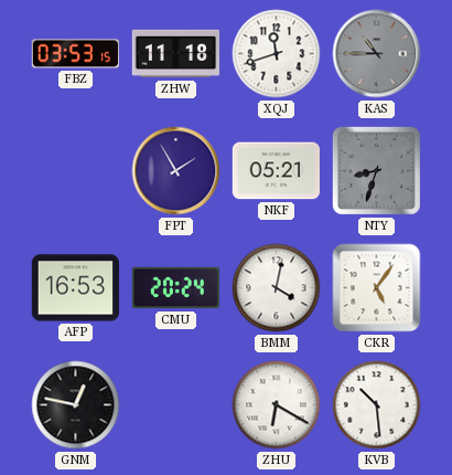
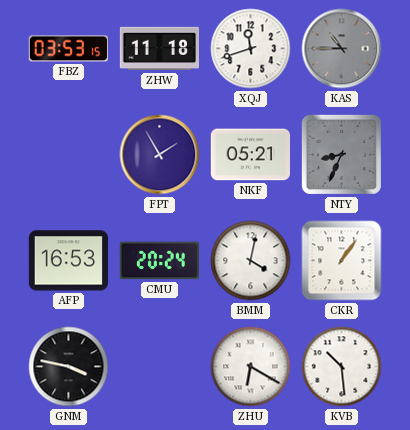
NTY: 8:33 -> 8:34
CKR: 5:06 -> 1:06
GNM: 12:47 -> 3:47
